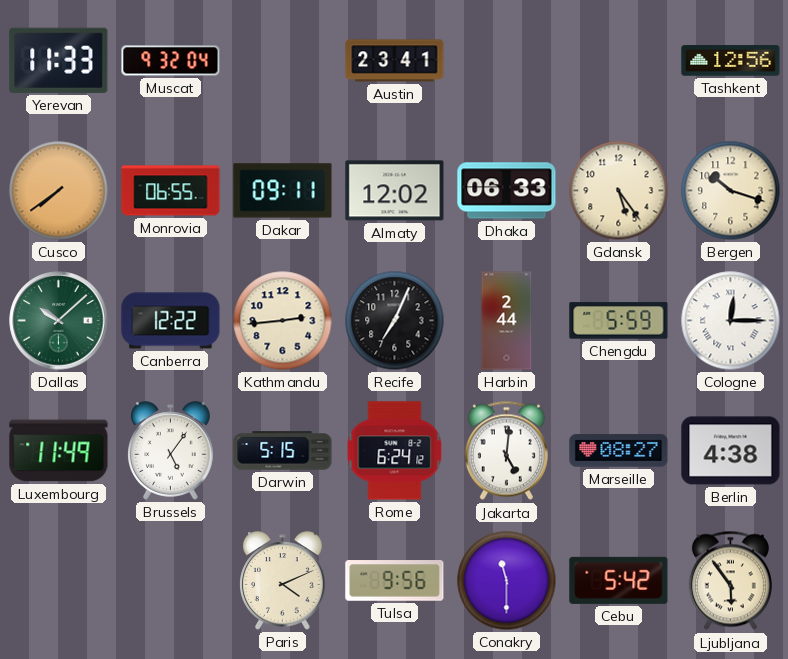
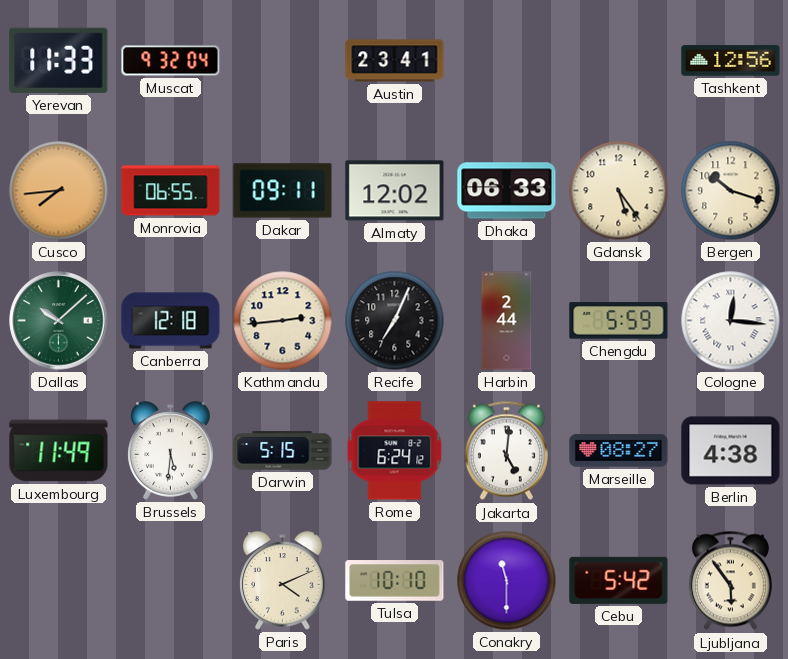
Cusco: 7:39 -> 7:44
Canberra: 12:22 -> 12:18
Cologne: 12:15 -> 12:16
Brussels: 5:06 -> 5:31
Tulsa: 9:56 -> 10:10
